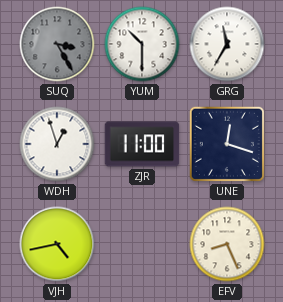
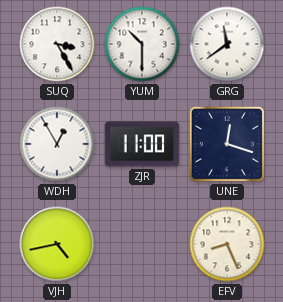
SUQ dial: grey -> white
GRG: 11:35 -> 11:39
WDH: 12:57 -> 12:55
